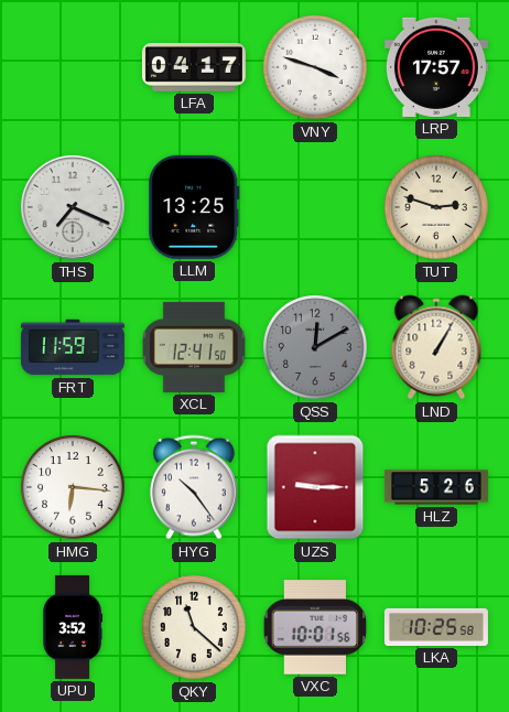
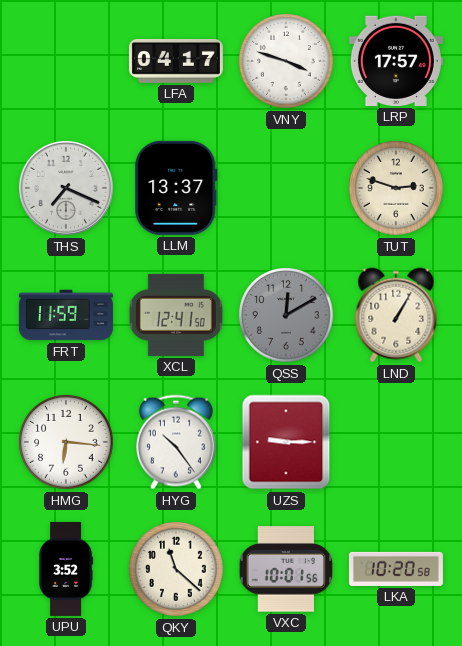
LLM: 13:25 -> 13:37
HLZ: 5:26 -> none
LKA: 10:25 -> 10:20
